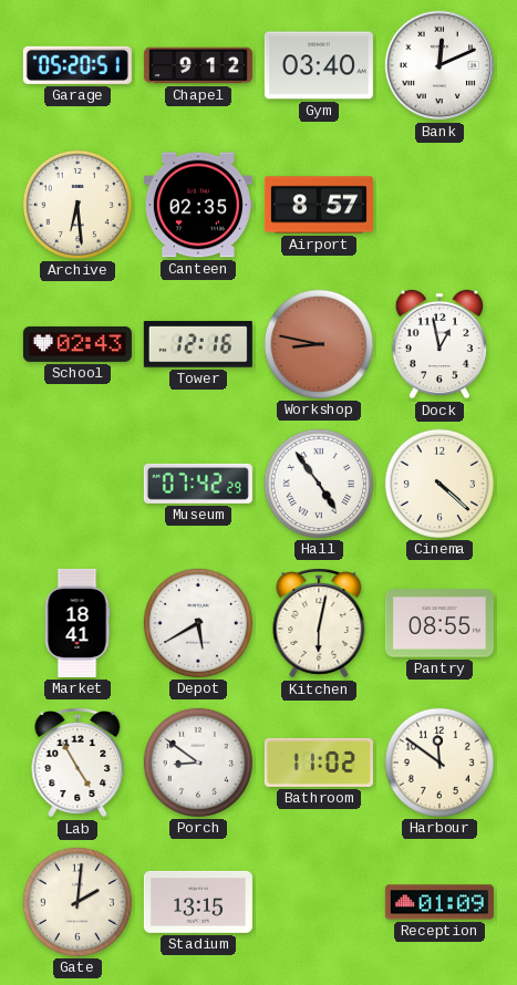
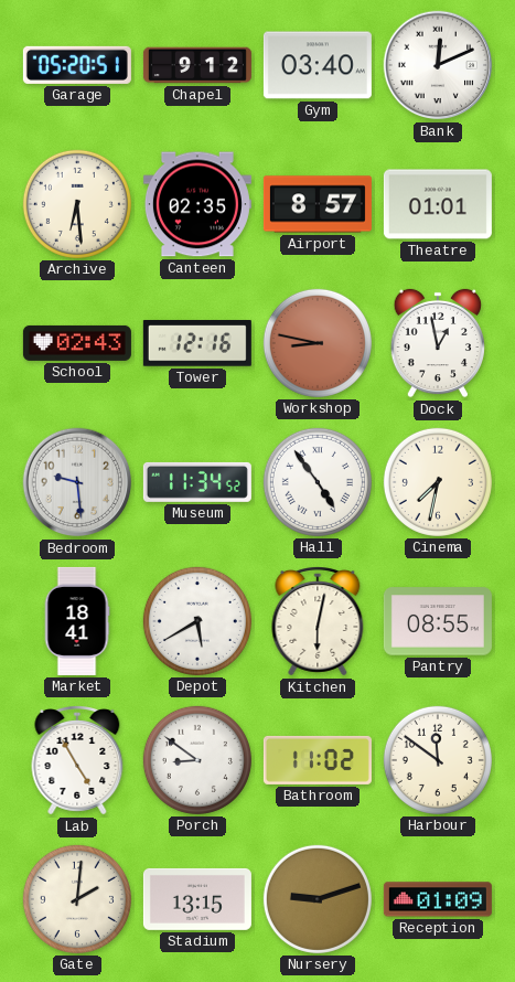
Theatre: none -> 01:01
Bedroom: none -> 9:29
Museum: 07:42 -> 11:34
Cinema: 4:22 -> 7:32
Nursery: none -> 9:12
